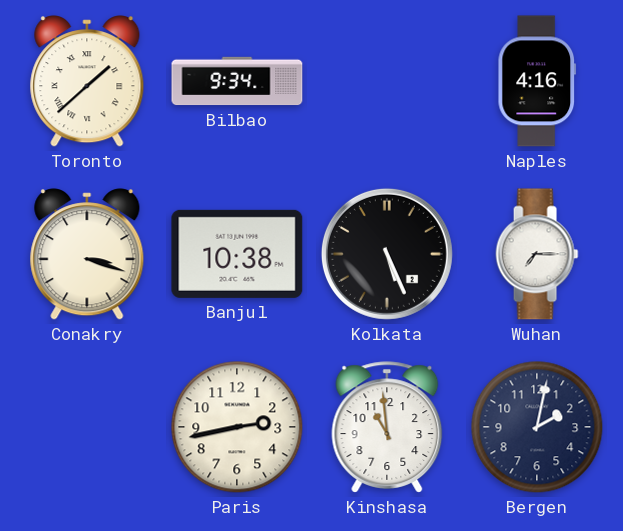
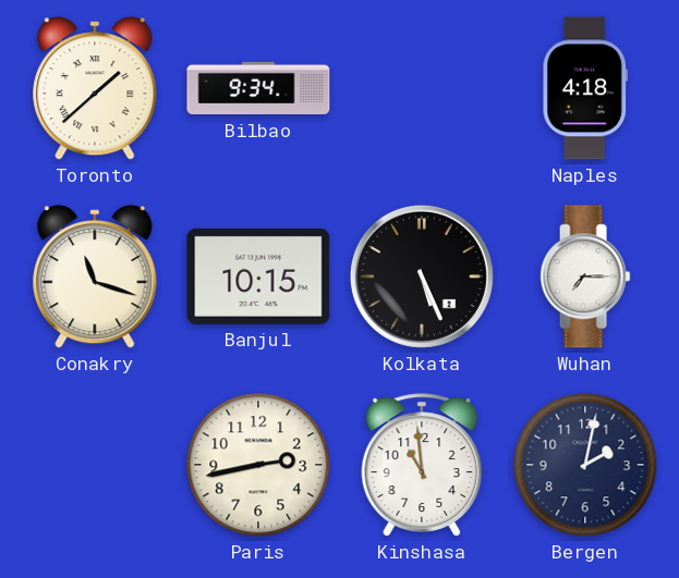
Naples: 4:16 -> 4:18
Conakry: 3:18 -> 11:18
Banjul: 10:38 -> 10:15
